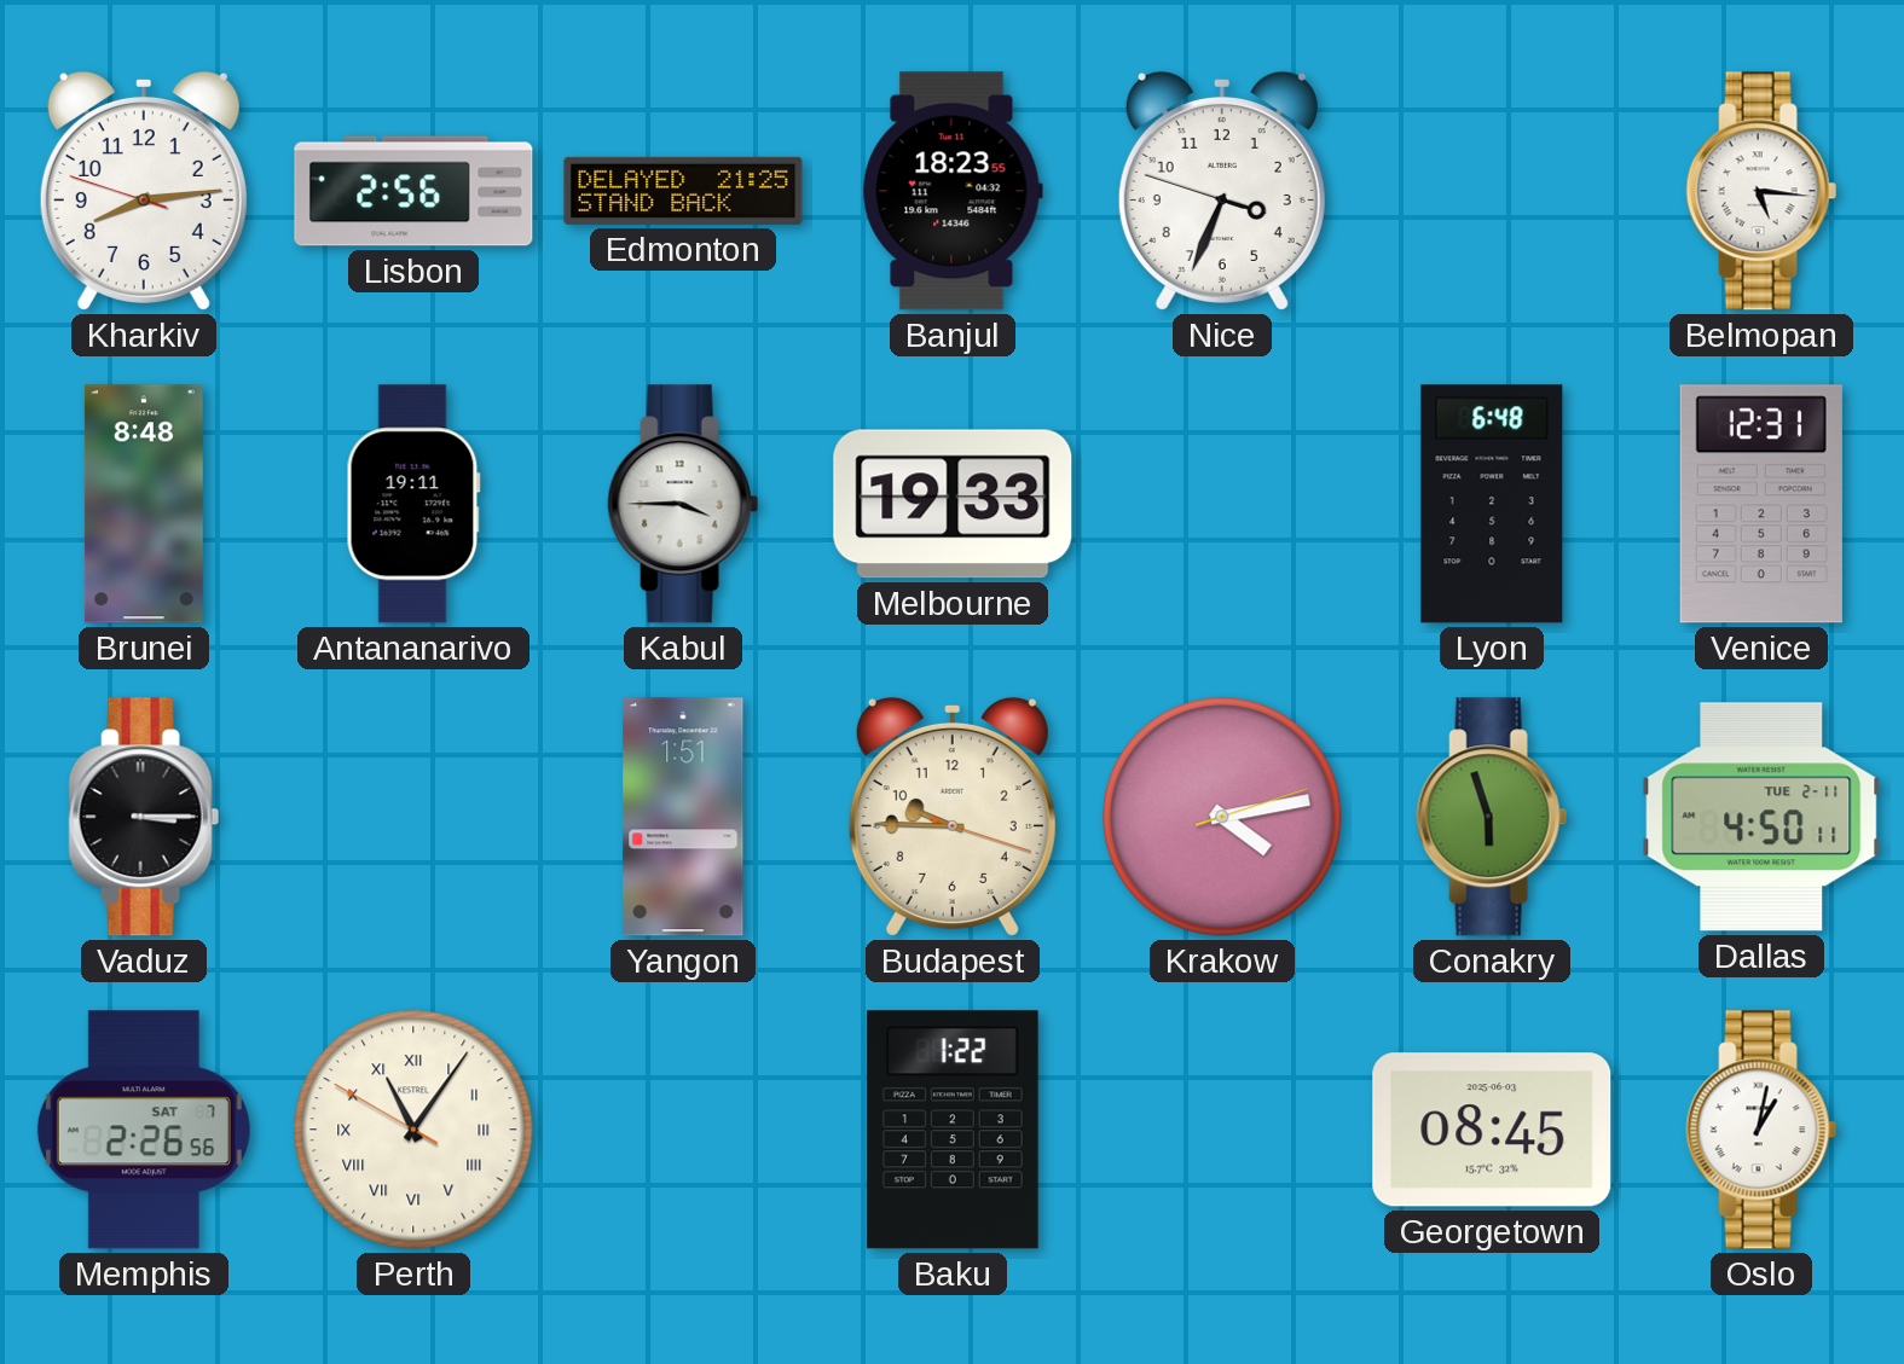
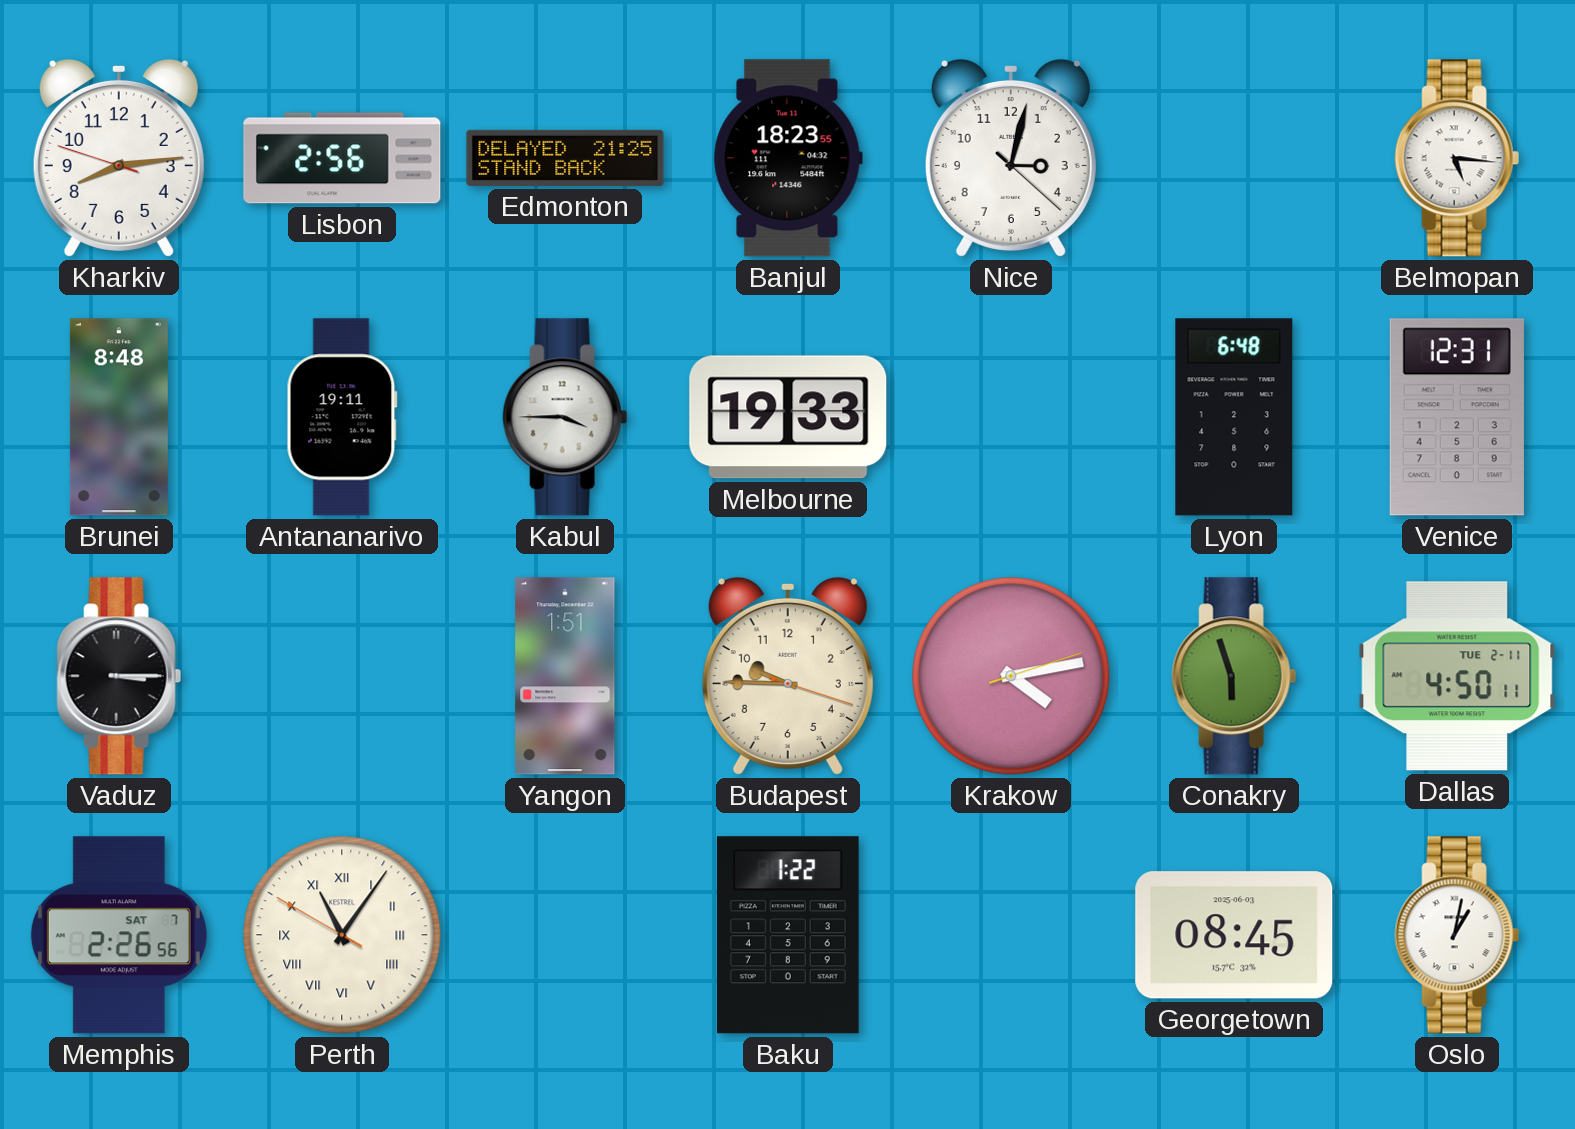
Nice: 3:33 -> 3:02
